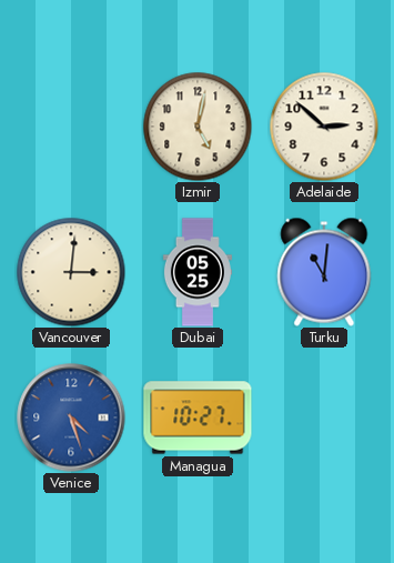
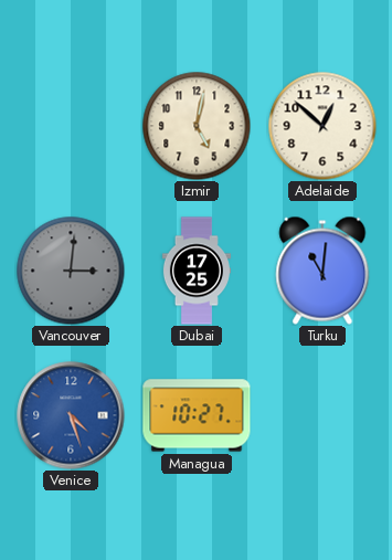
Adelaide: 2:52 -> 12:52
Vancouver dial: cream -> grey
Dubai: 05:25 -> 17:25
